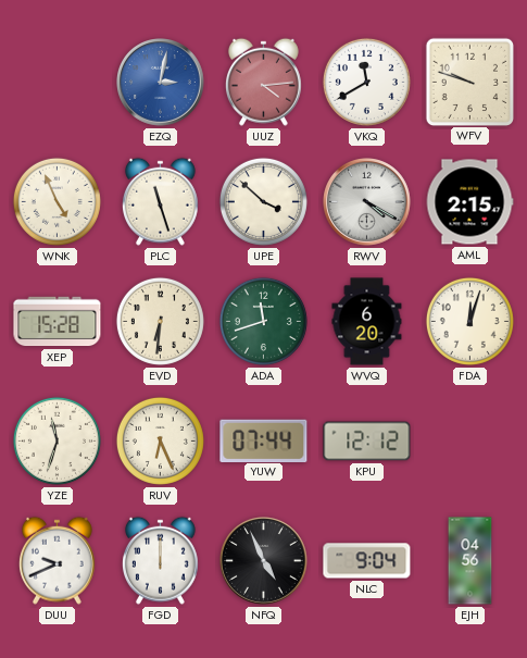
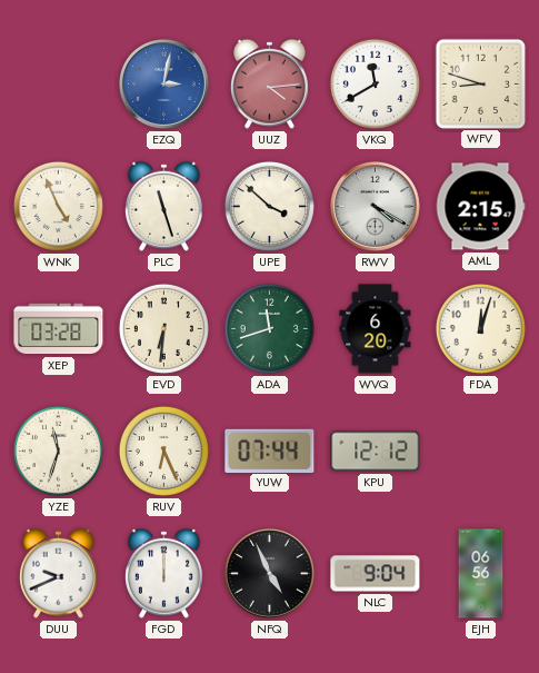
WFV: 9:48 -> 8:48
XEP: 15:28 -> 03:28
EJH: 04:56 -> 06:56
